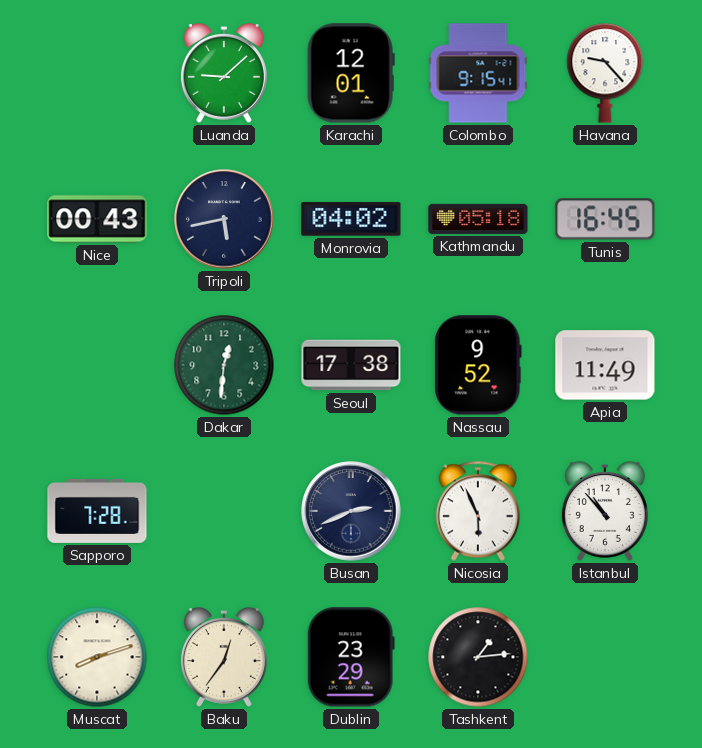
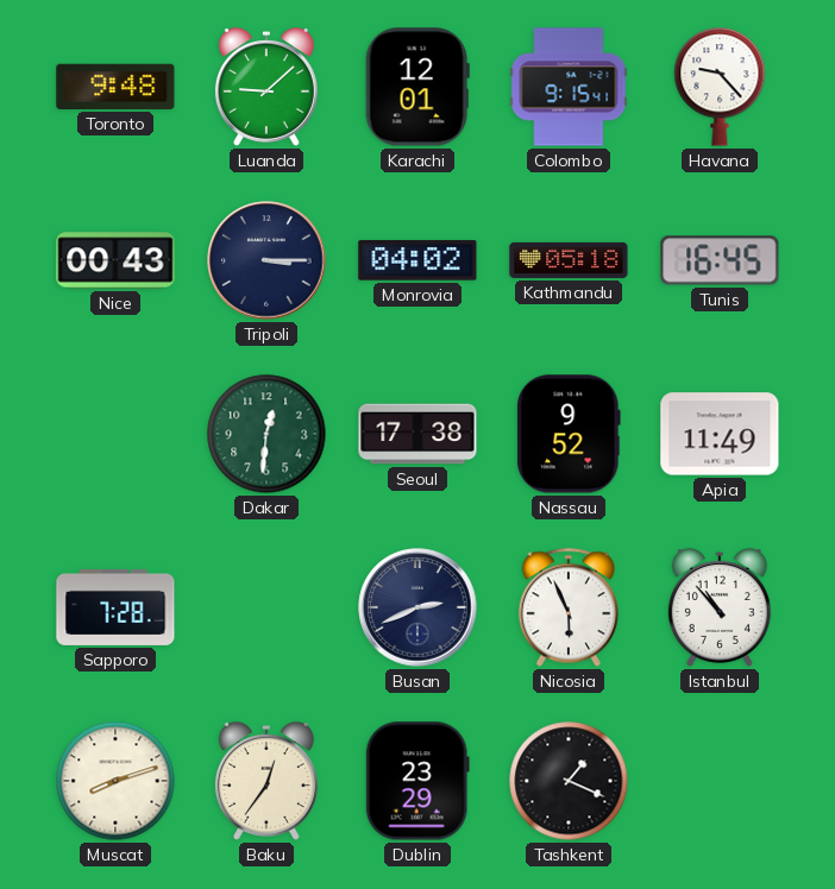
Toronto: none -> 9:48
Tripoli: 5:43 -> 3:15
Tashkent: 1:14 -> 1:19
